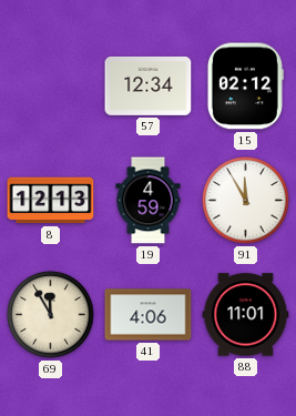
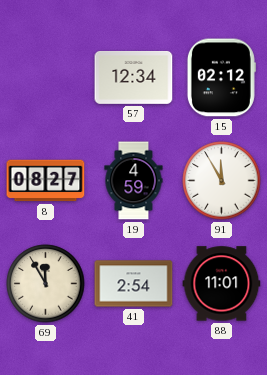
8: 12:13 -> 08:27
41: 4:06 -> 2:54
